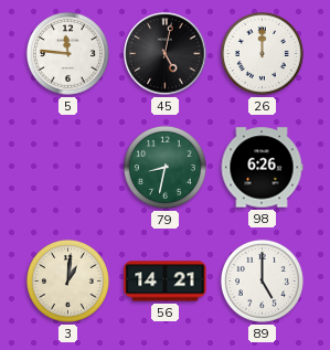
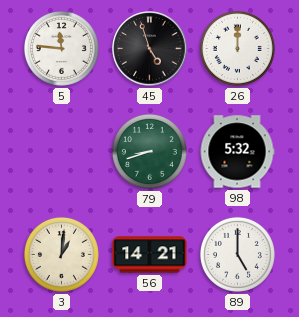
45: 5:02 -> 4:57
79: 8:32 -> 8:42
98: 6:26 -> 5:32
